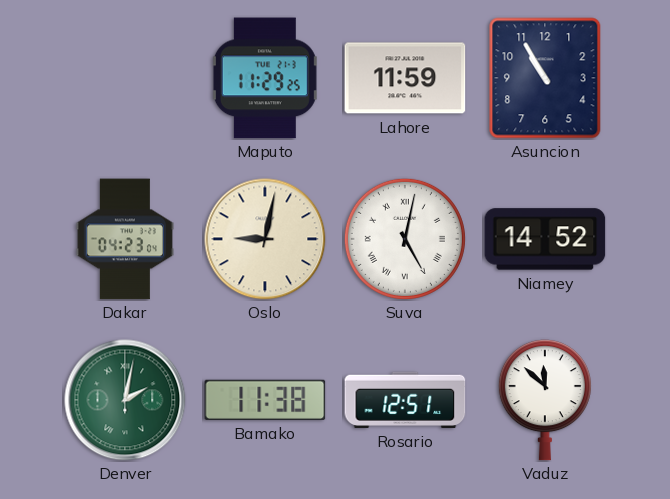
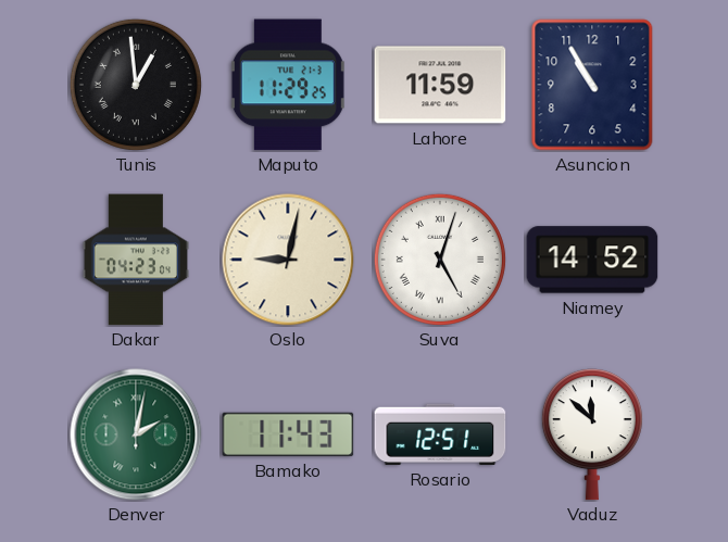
Tunis: none -> 12:59
Suva: 5:02 -> 5:03
Bamako: 11:38 -> 11:43
